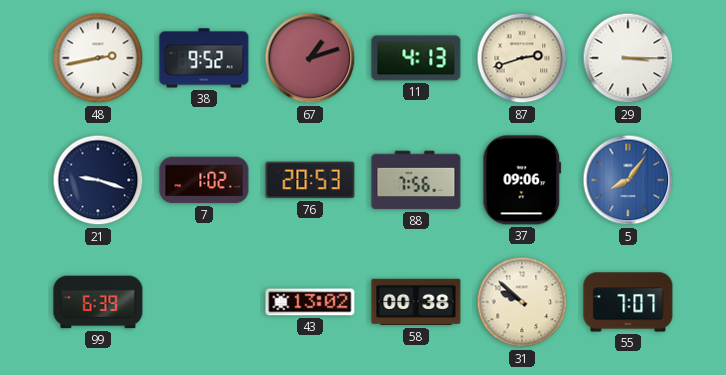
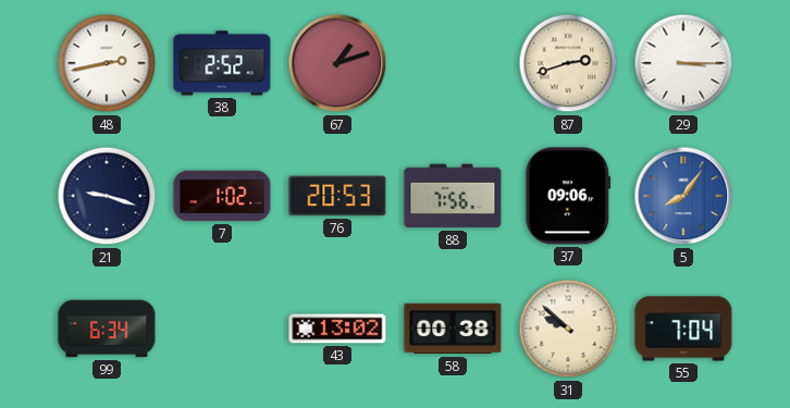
38: 9:52 -> 2:52
11: 4:13 -> none
99: 6:39 -> 6:34
55: 7:07 -> 7:04
